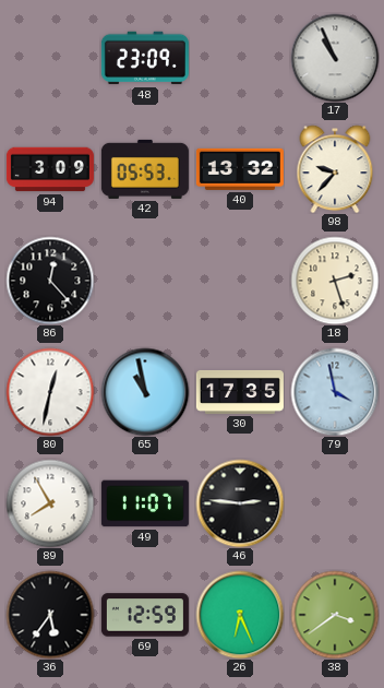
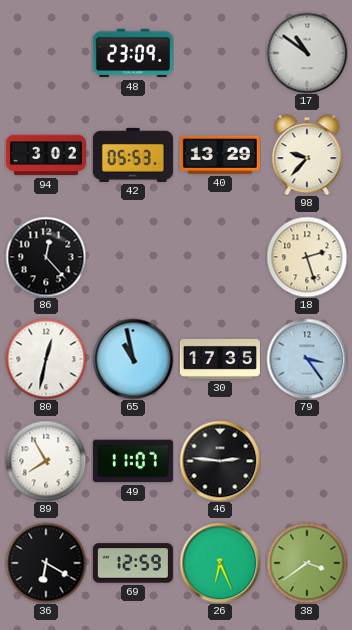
17: 10:56 -> 10:51
94: 3:09 -> 3:02
40: 13:32 -> 13:29
79: 3:58 -> 3:24
36: 5:36 -> 6:20
